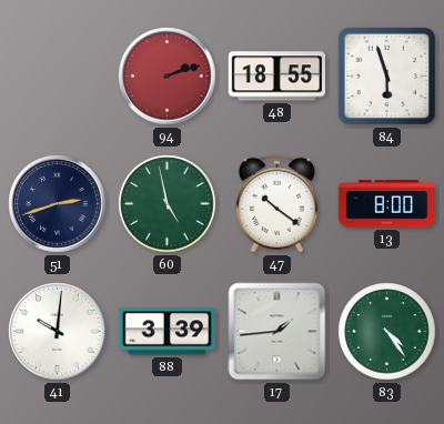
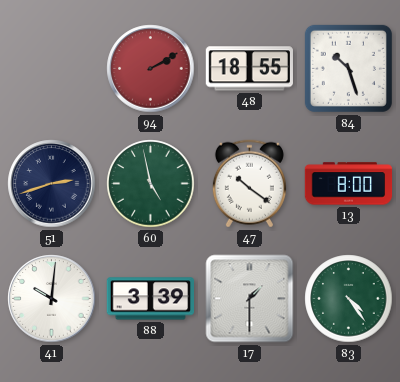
94: 2:12 -> 2:10
84: 5:57 -> 10:27
17: 1:44 -> 1:30
